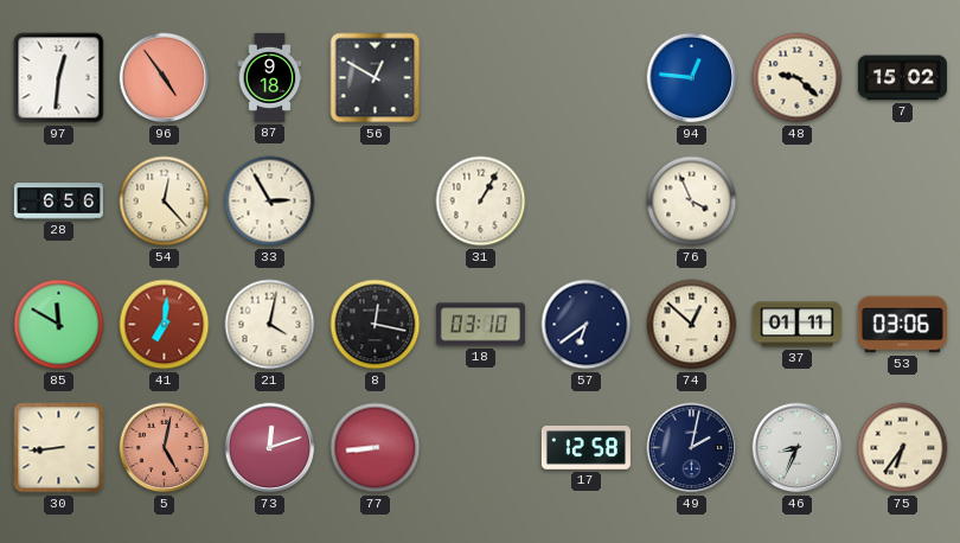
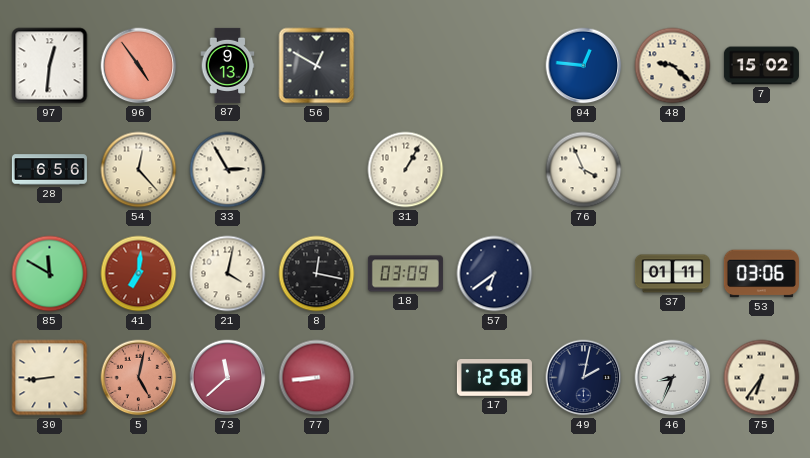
87: 9:18 -> 9:13
18: 03:10 -> 03:09
74: 12:52 -> none
73: 12:12 -> 11:38
